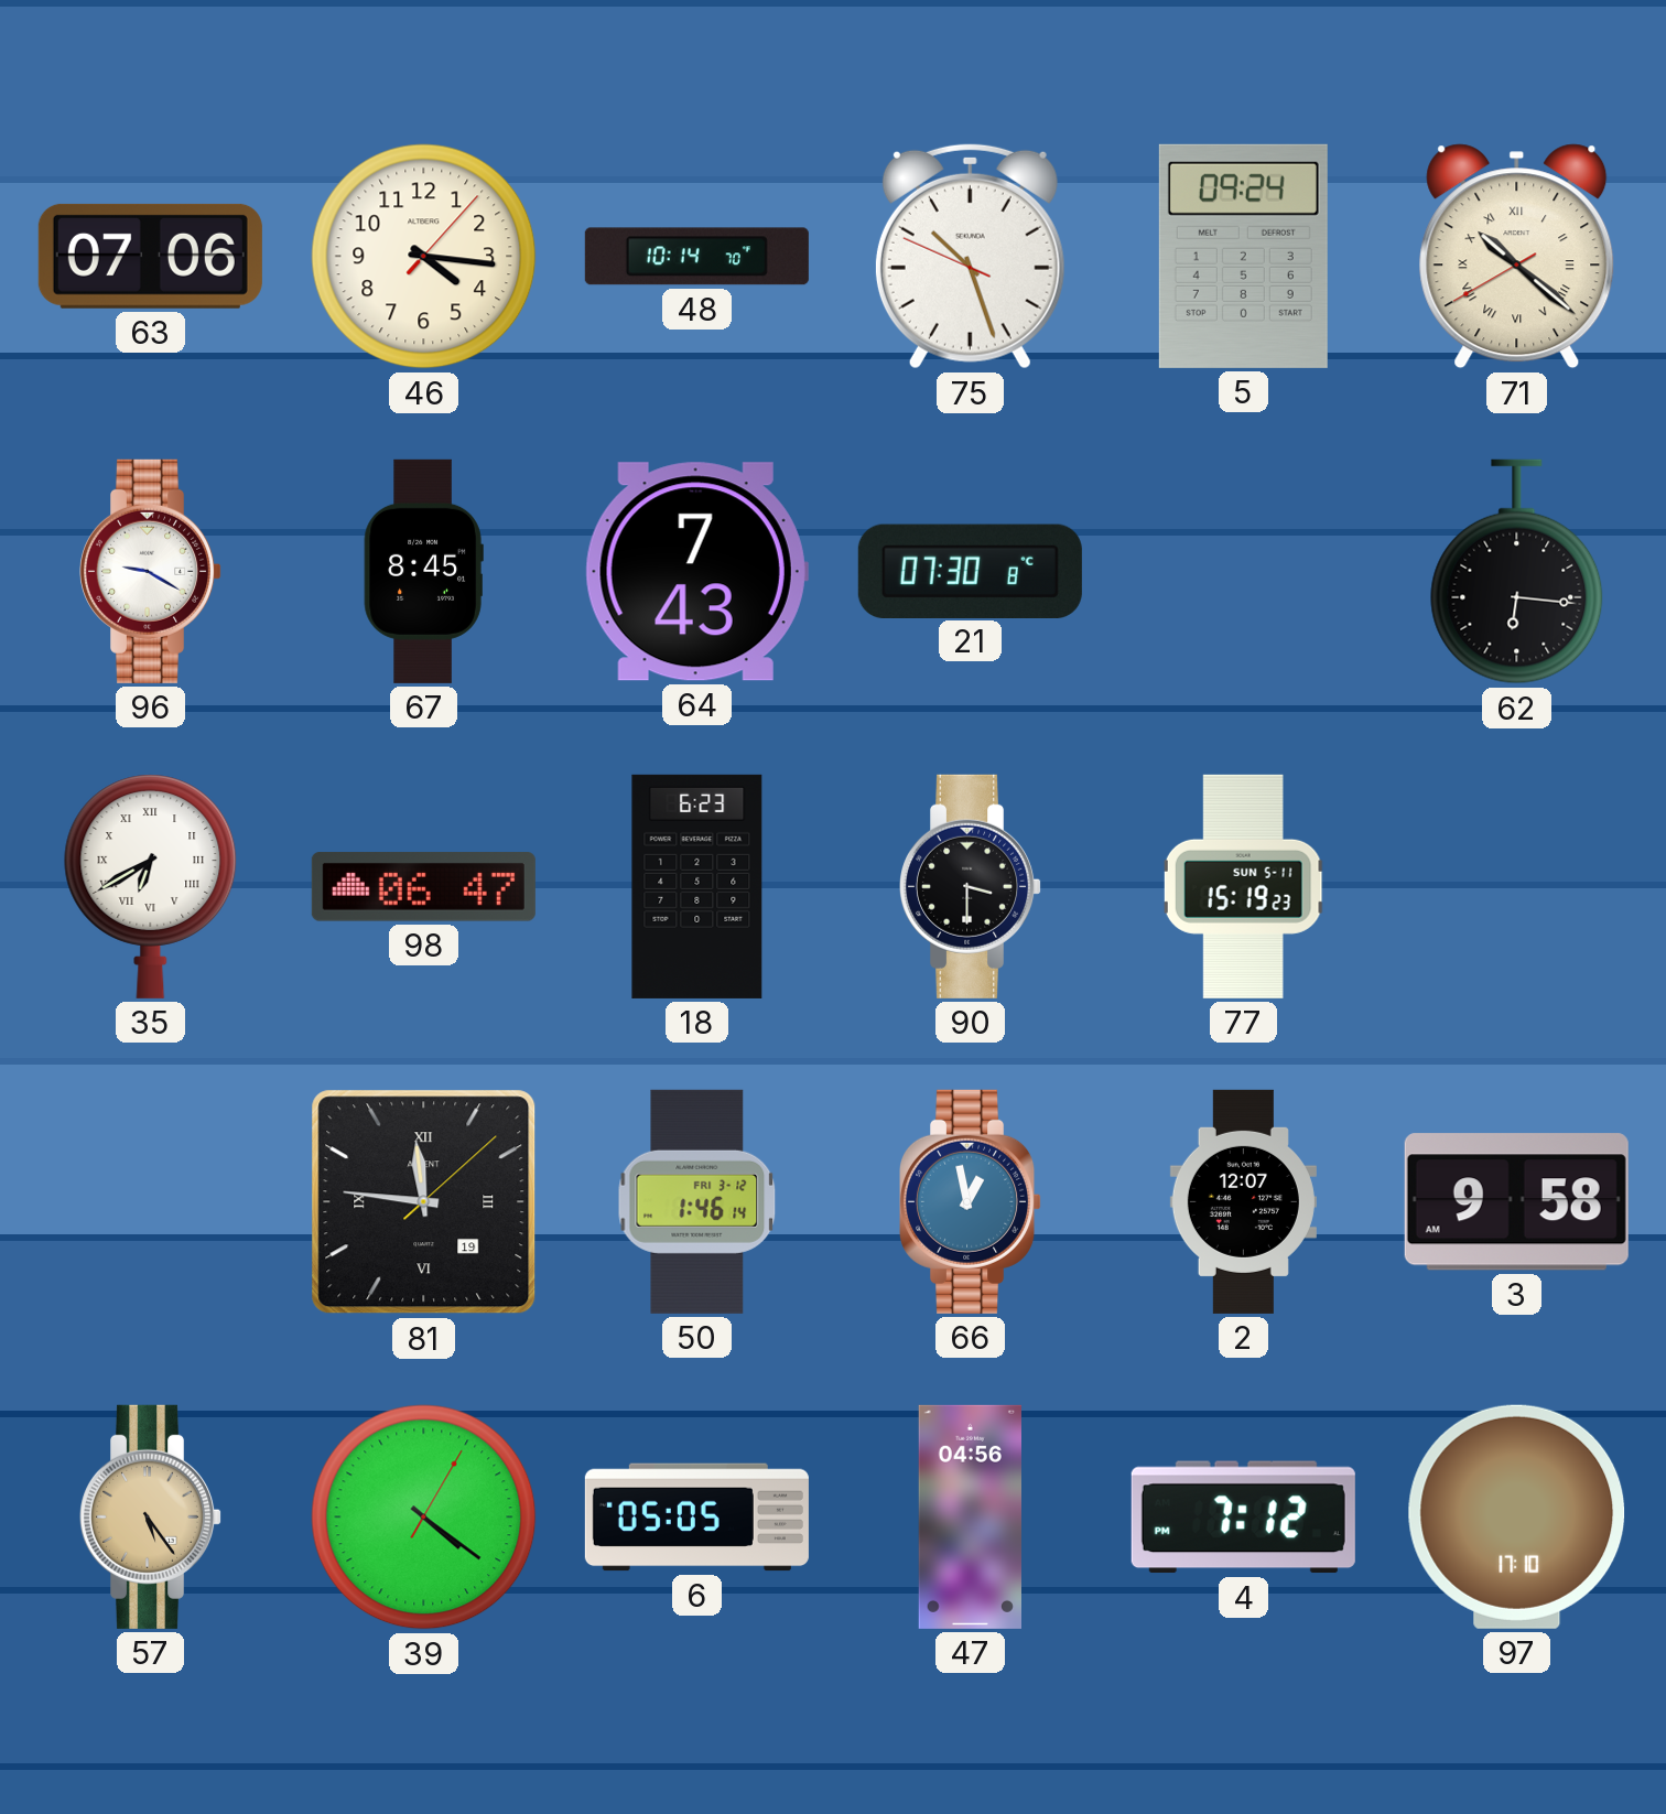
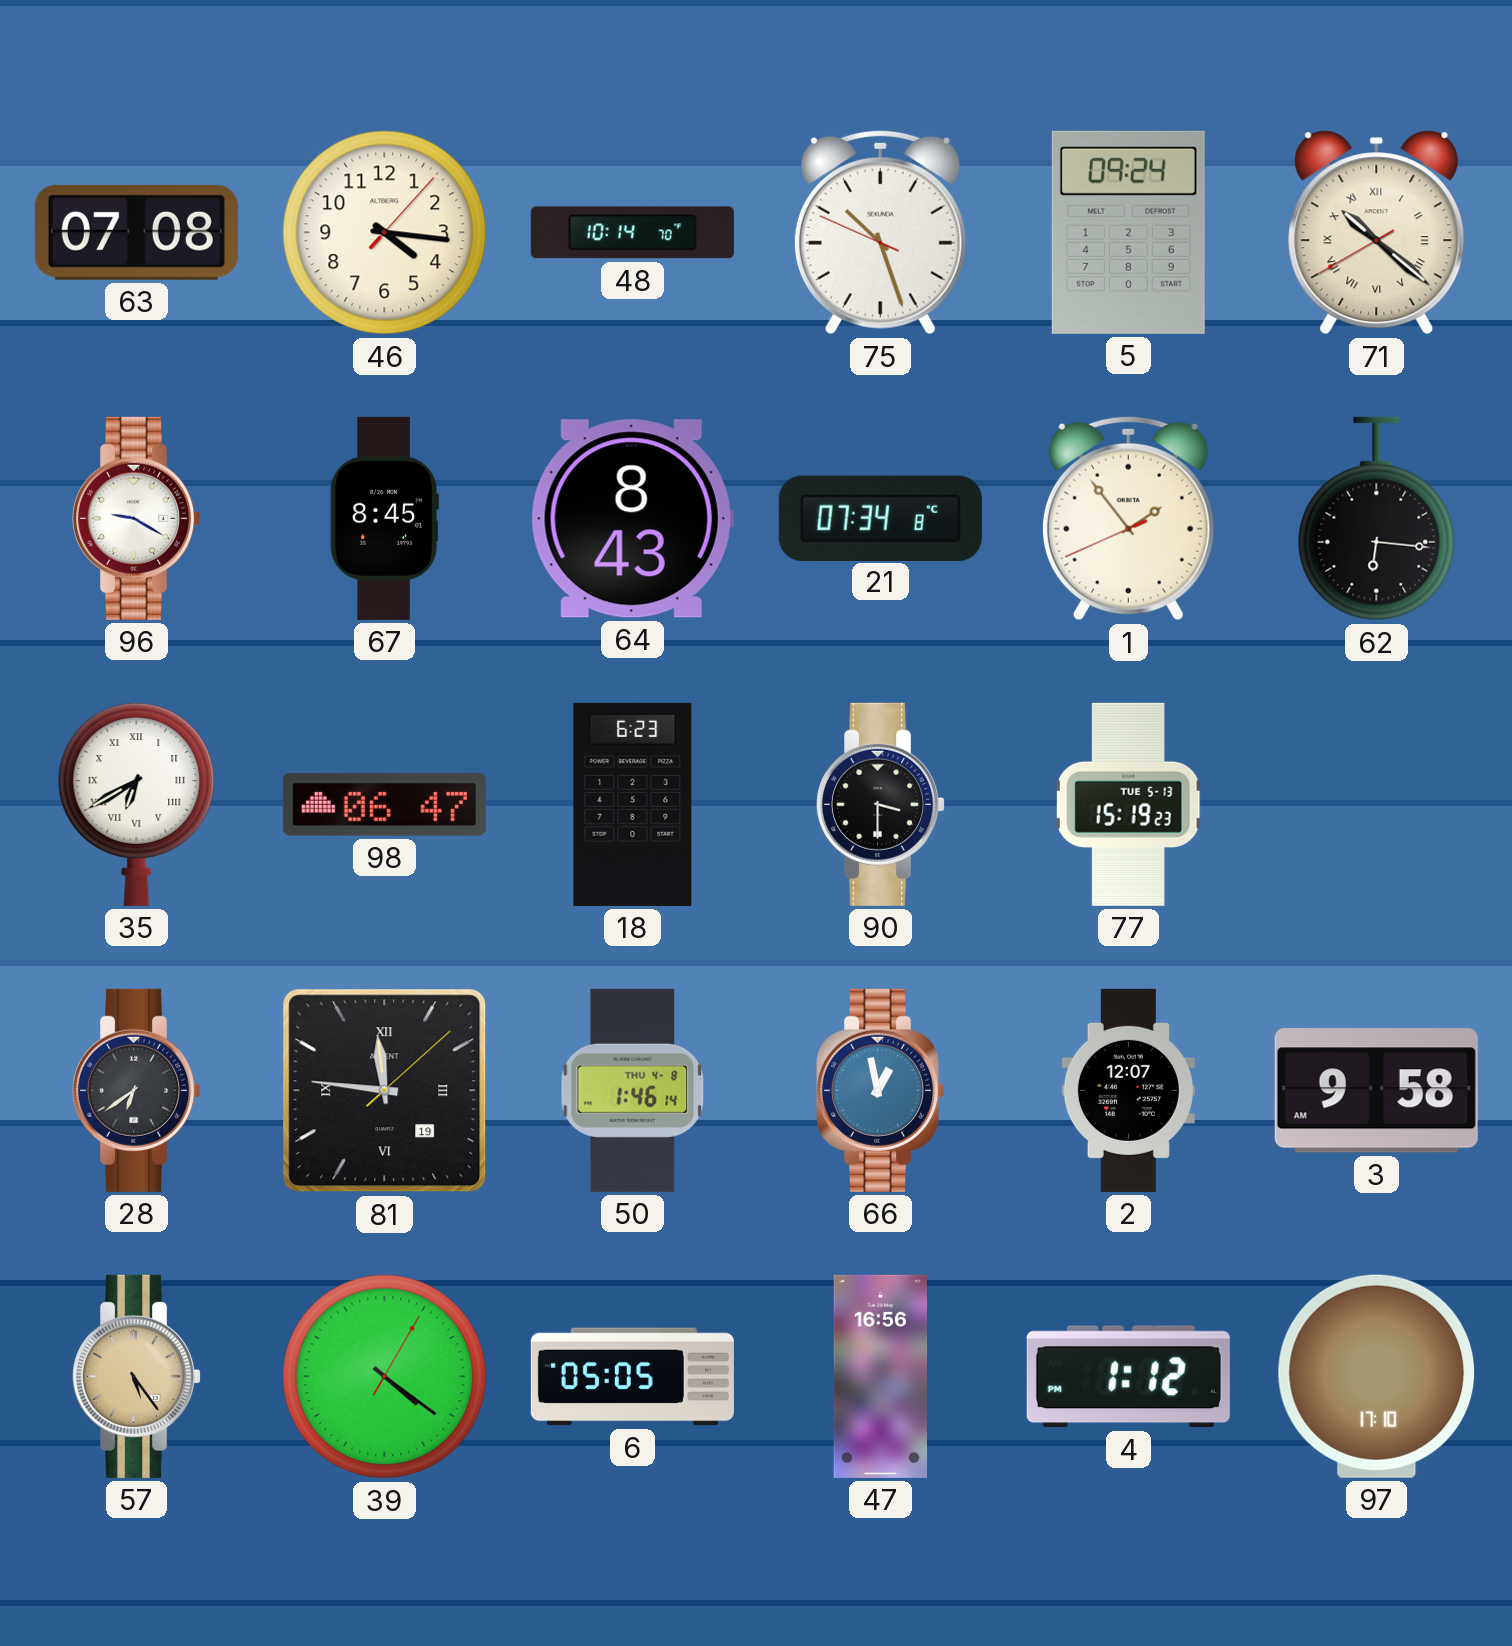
63: 07:06 -> 07:08
64: 7:43 -> 8:43
21: 07:30 -> 07:34
1: none -> 1:53
77 date: SUN 5-11 -> TUE 5-13
28: none -> 6:39
50 date: FRI 3-12 -> THU 4-8
47: 04:56 -> 16:56
4: 7:12 -> 1:12
